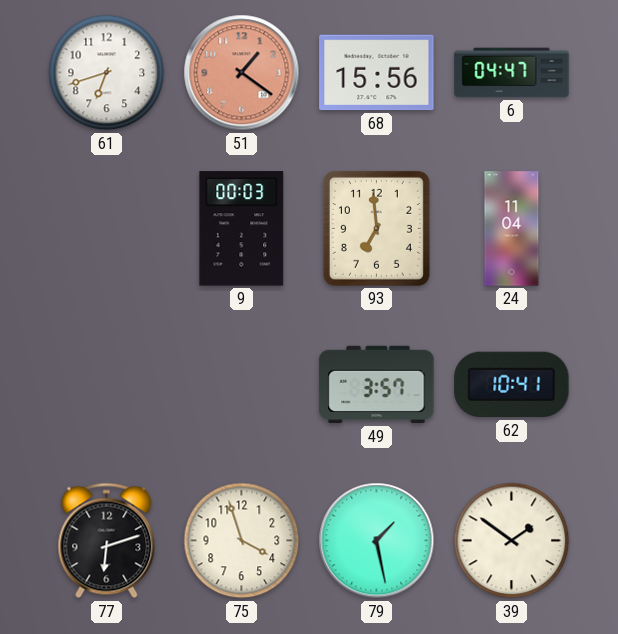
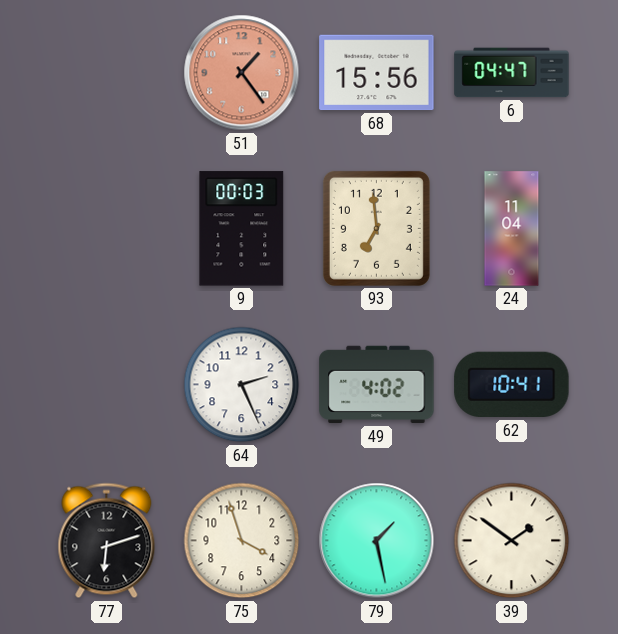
61: 6:42 -> none
51: 1:21 -> 1:24
64: none -> 2:26
49: 3:57 -> 4:02
